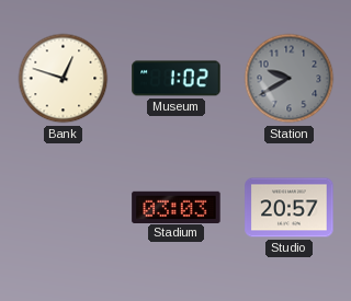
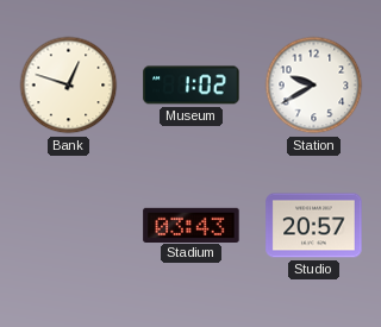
Station dial: grey -> white
Stadium: 03:03 -> 03:43
